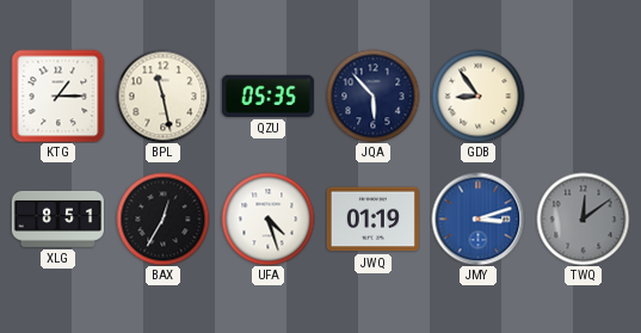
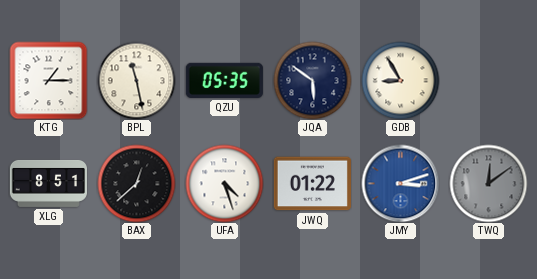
JQA: 5:53 -> 5:51
GDB: 8:54 -> 8:55
BAX: 12:35 -> 12:38
JWQ: 01:19 -> 01:22
